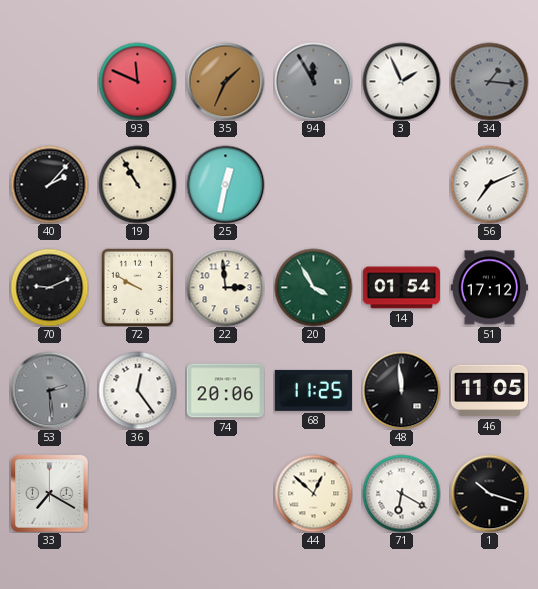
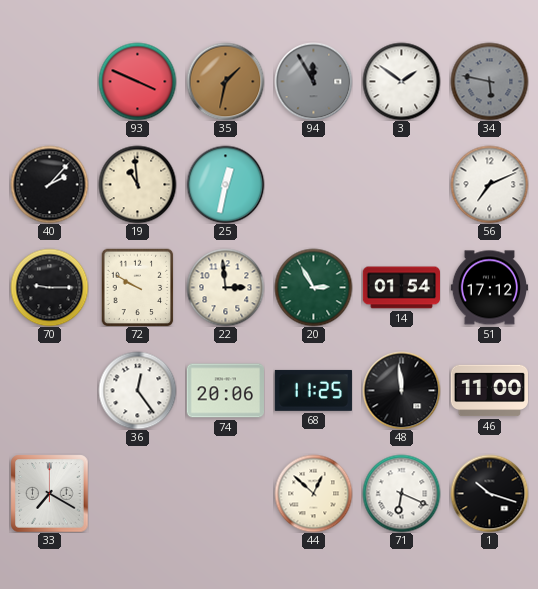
93: 11:49 -> 3:49
35: 1:34 -> 1:32
3: 1:56 -> 1:51
34: 1:16 -> 5:47
19: 10:55 -> 10:59
70: 9:11 -> 9:15
20: 3:55 -> 2:55
53: 2:29 -> none
46: 11:05 -> 11:00
71: 6:20 -> 6:19
